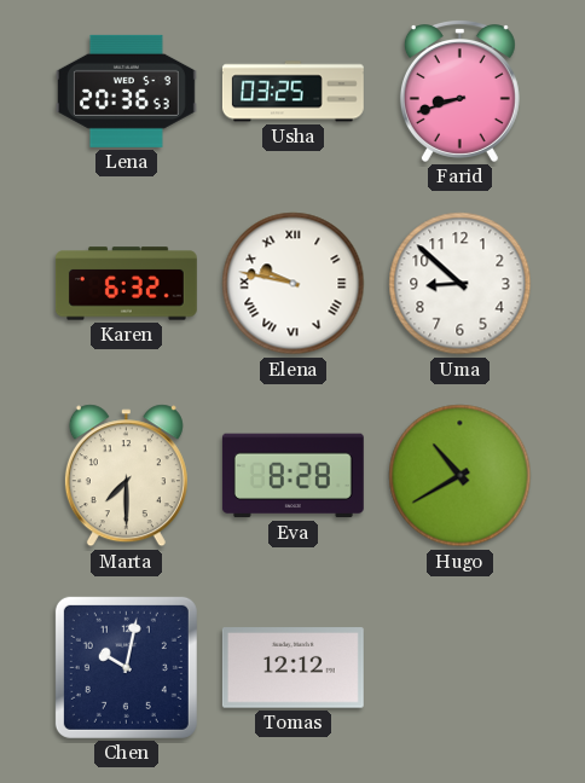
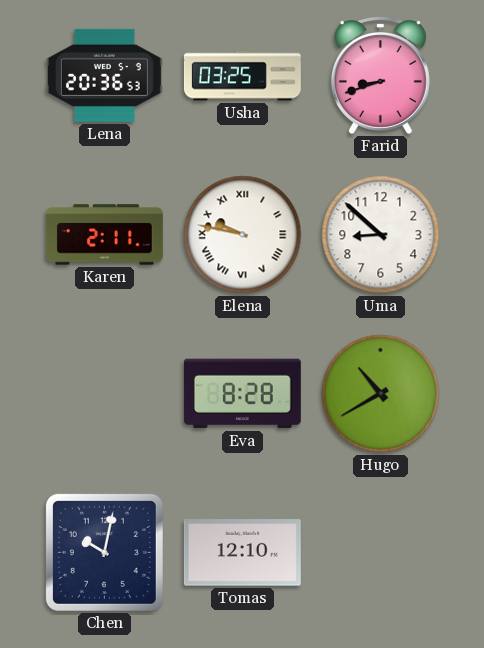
Karen: 6:32 -> 2:11
Marta: 7:30 -> none
Tomas: 12:12 -> 12:10
